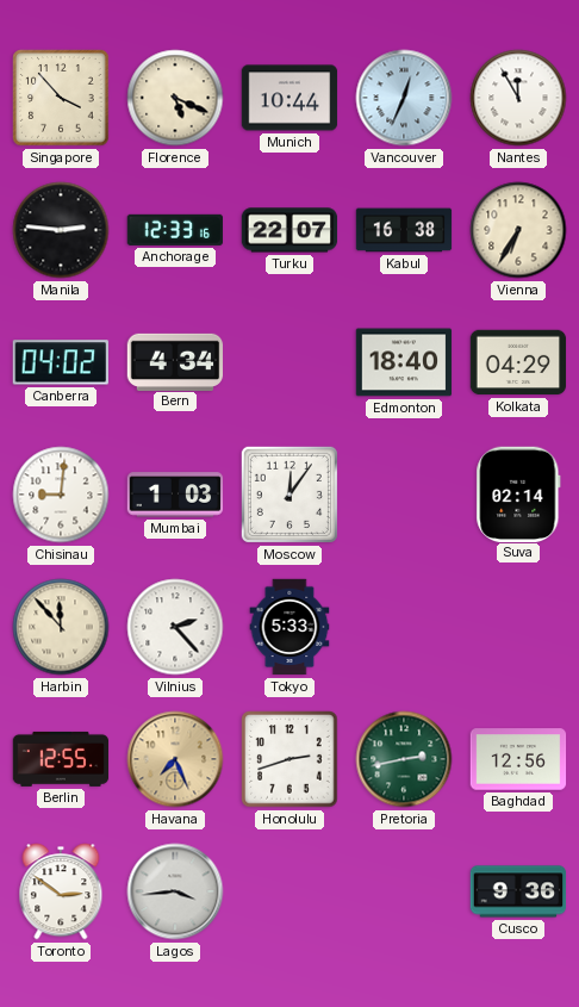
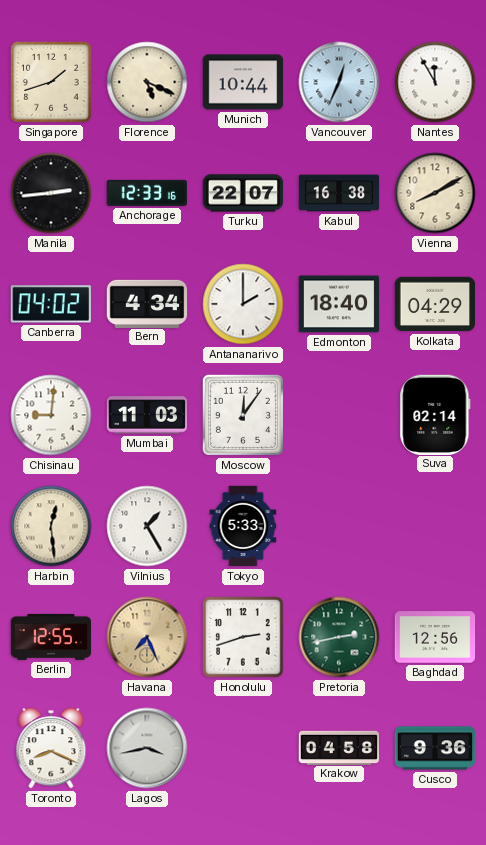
Singapore: 3:53 -> 1:42
Manila: 2:46 -> 2:44
Vienna: 6:35 -> 8:10
Antananarivo: none -> 2:00
Mumbai: 1:03 -> 11:03
Harbin: 11:53 -> 12:29
Vilnius: 2:23 -> 1:25
Toronto: 2:51 -> 8:19
Lagos: 3:44 -> 3:43
Krakow: none -> 04:58
